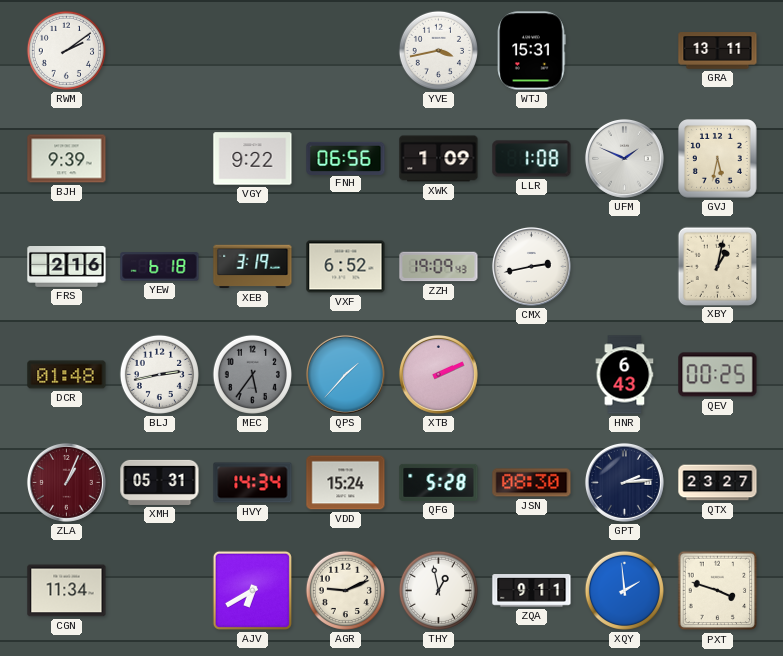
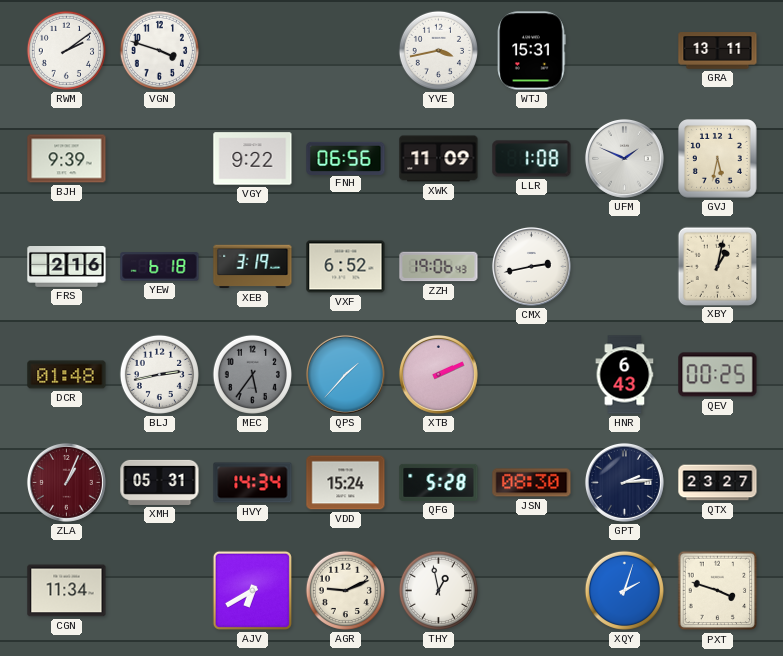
VGN: none -> 3:48
XWK: 1:09 -> 11:09
ZZH: 19:09 -> 19:06
ZQA: 9:11 -> none
XQY: 1:59 -> 2:03
